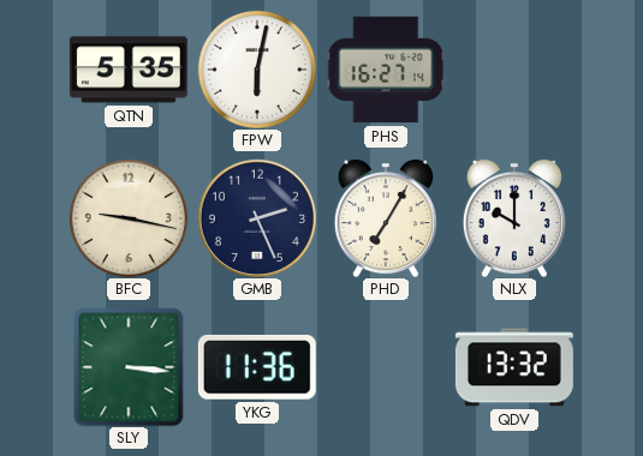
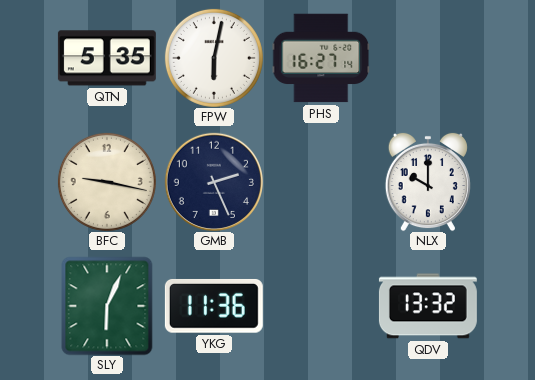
PHD: 7:05 -> none
SLY: 3:16 -> 6:04
